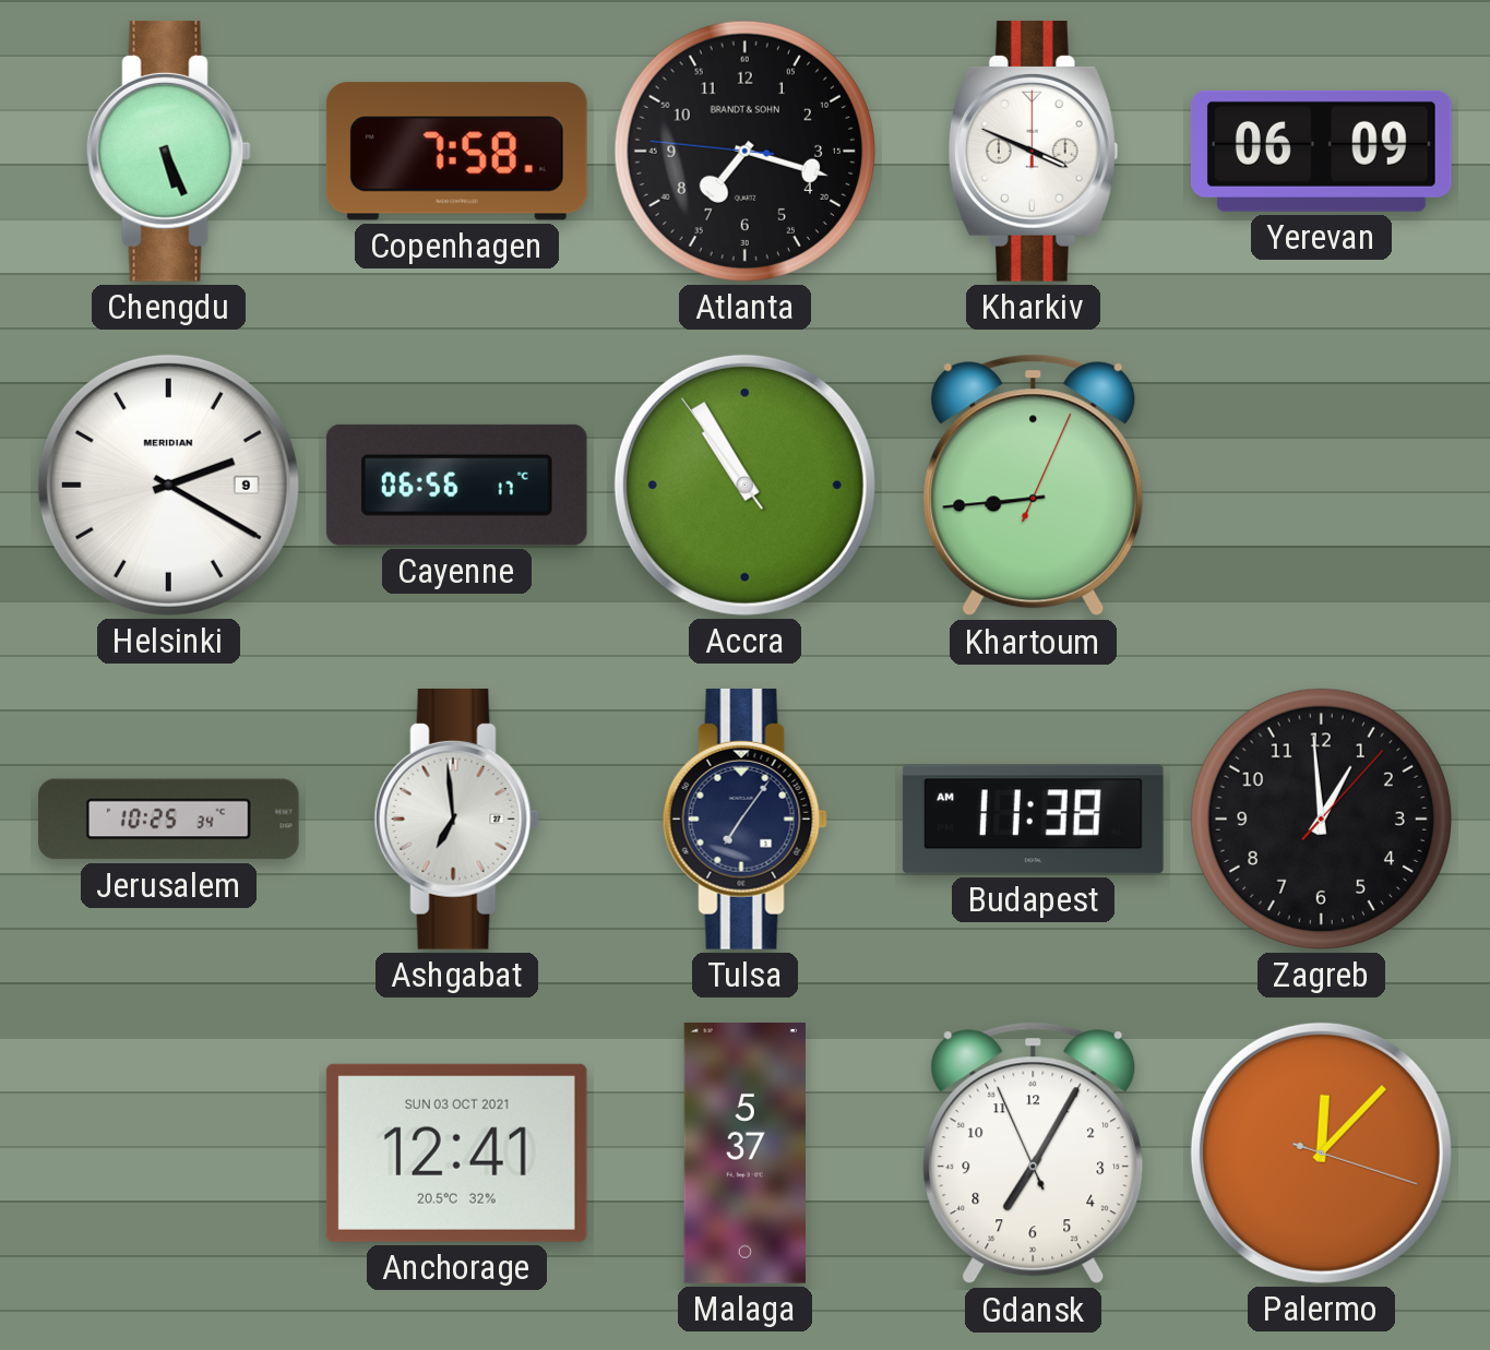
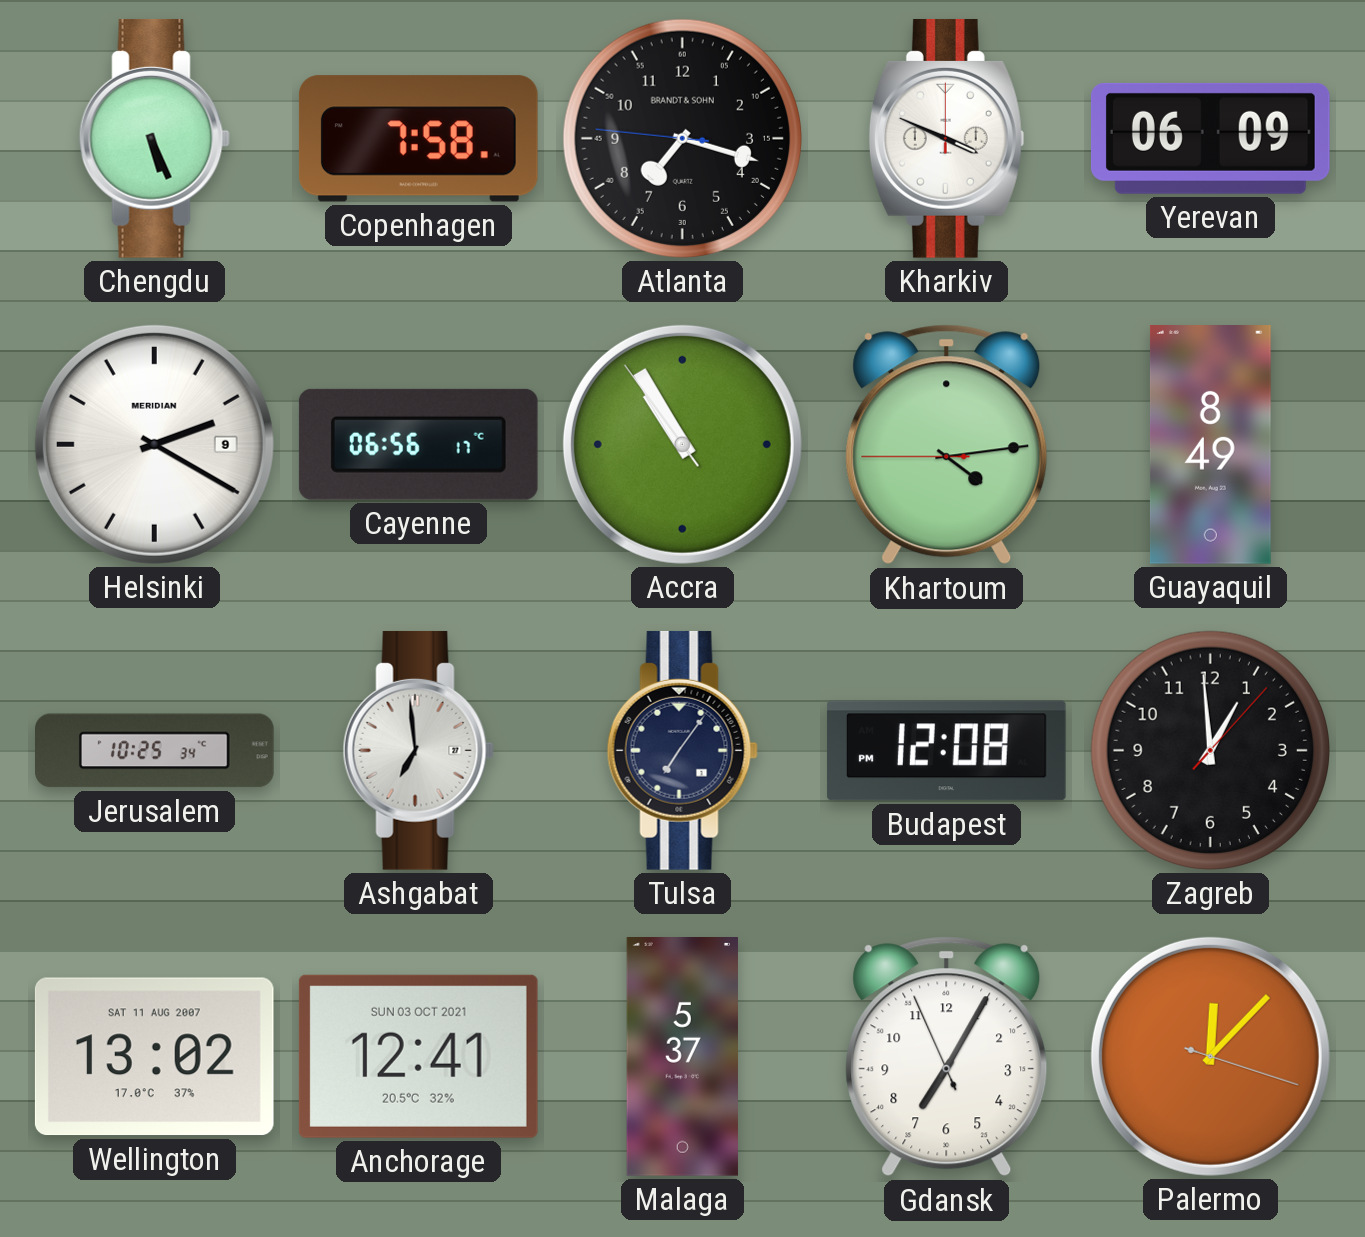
Khartoum: 8:44 -> 4:13
Guayaquil: none -> 8:49
Budapest: 11:38 -> 12:08
Wellington: none -> 13:02
